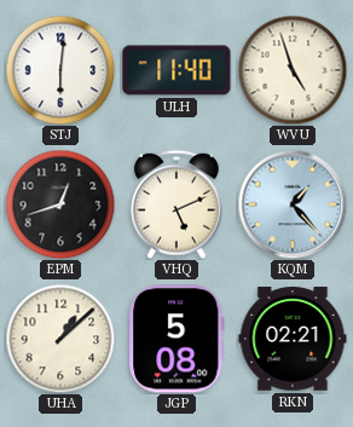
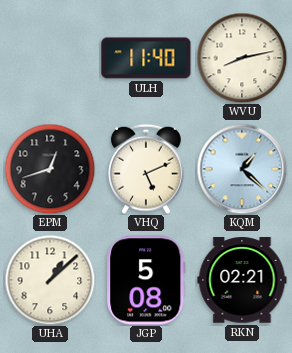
STJ: 6:01 -> none
WVU: 4:57 -> 8:13
KQM: 1:23 -> 1:22
